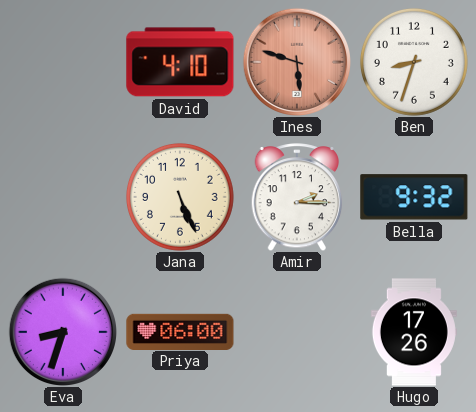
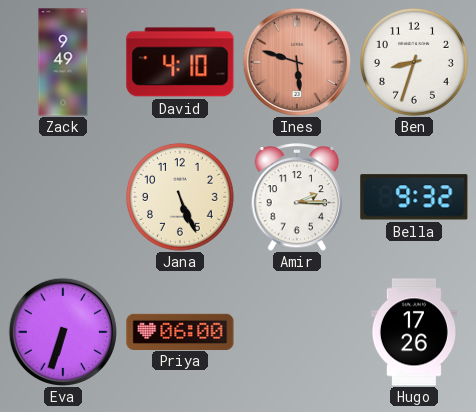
Zack: none -> 9:49
Eva: 8:33 -> 6:33
